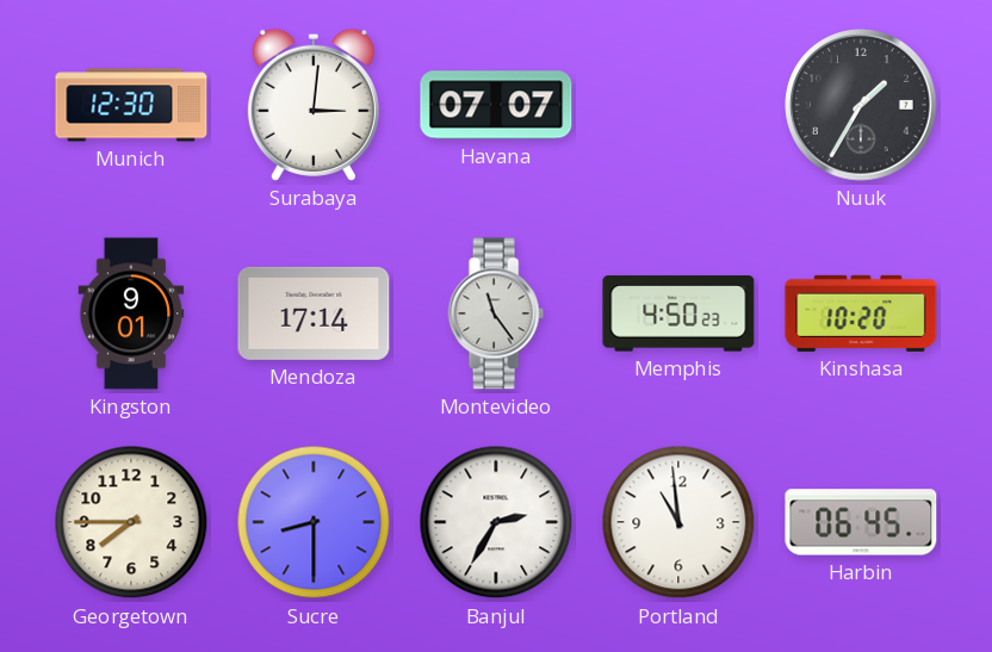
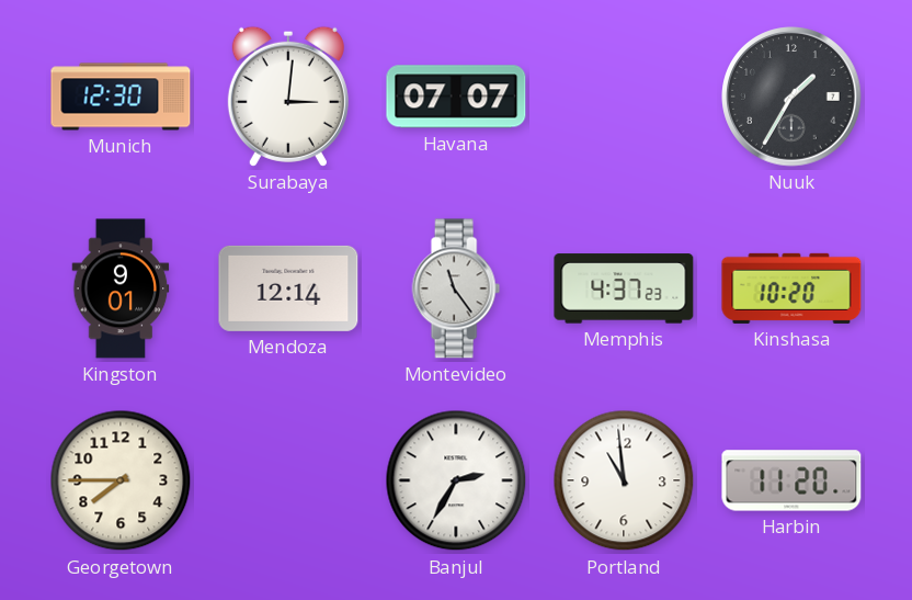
Mendoza: 17:14 -> 12:14
Memphis: 4:50 -> 4:37
Sucre: 8:30 -> none
Harbin: 06:45 -> 11:20
